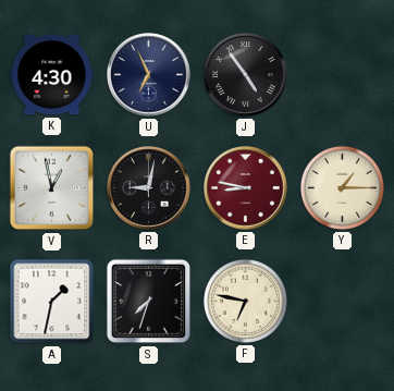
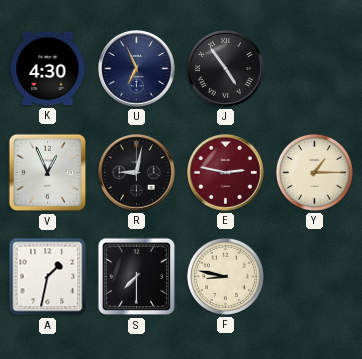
V: 12:58 -> 12:56
E: 8:47 -> 2:47
S: 7:33 -> 7:30
F: 6:47 -> 8:47
